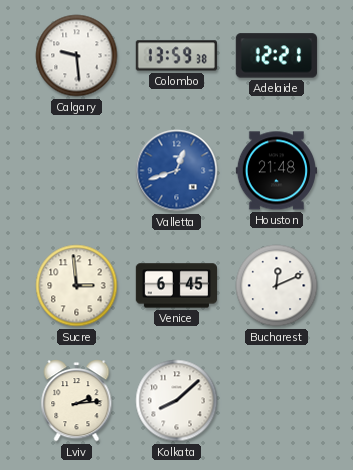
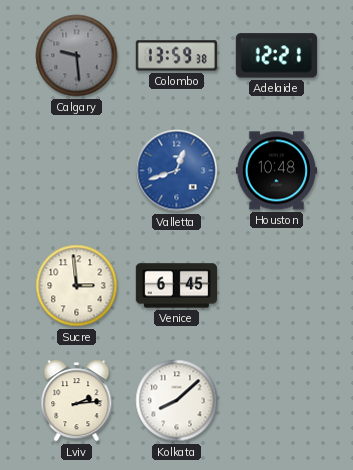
Calgary dial: white -> grey
Houston: 21:48 -> 10:48
Bucharest: 12:11 -> none
